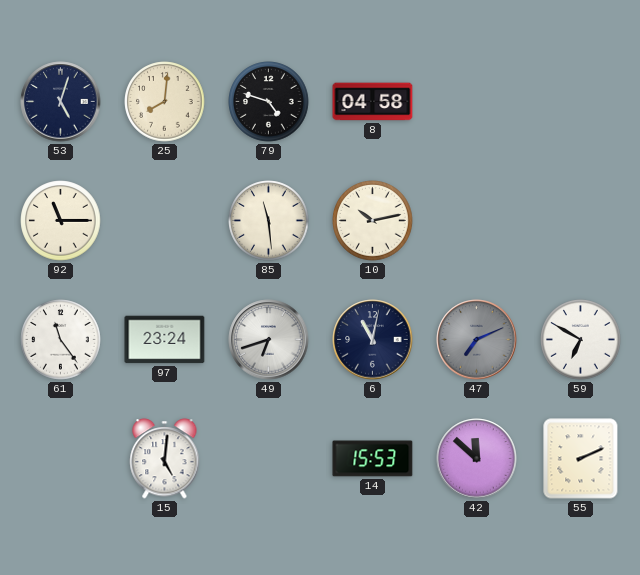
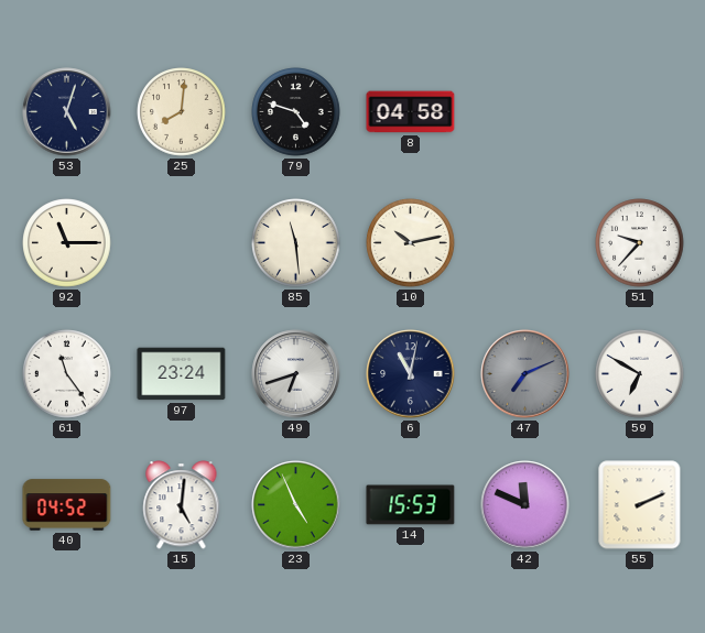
51: none -> 9:37
40: none -> 04:52
23: none -> 4:56
42: 11:52 -> 11:49
